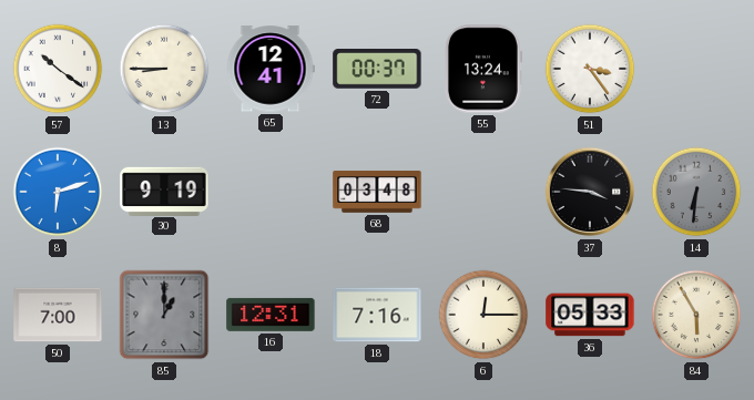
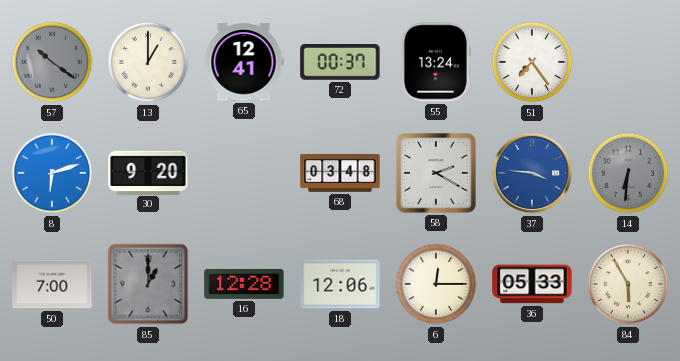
57 dial: white -> grey
13: 8:45 -> 1:00
51: 3:24 -> 7:24
30: 9:19 -> 9:20
58: none -> 2:20
37 dial: black -> blue
16: 12:31 -> 12:28
18: 7:16 -> 12:06
